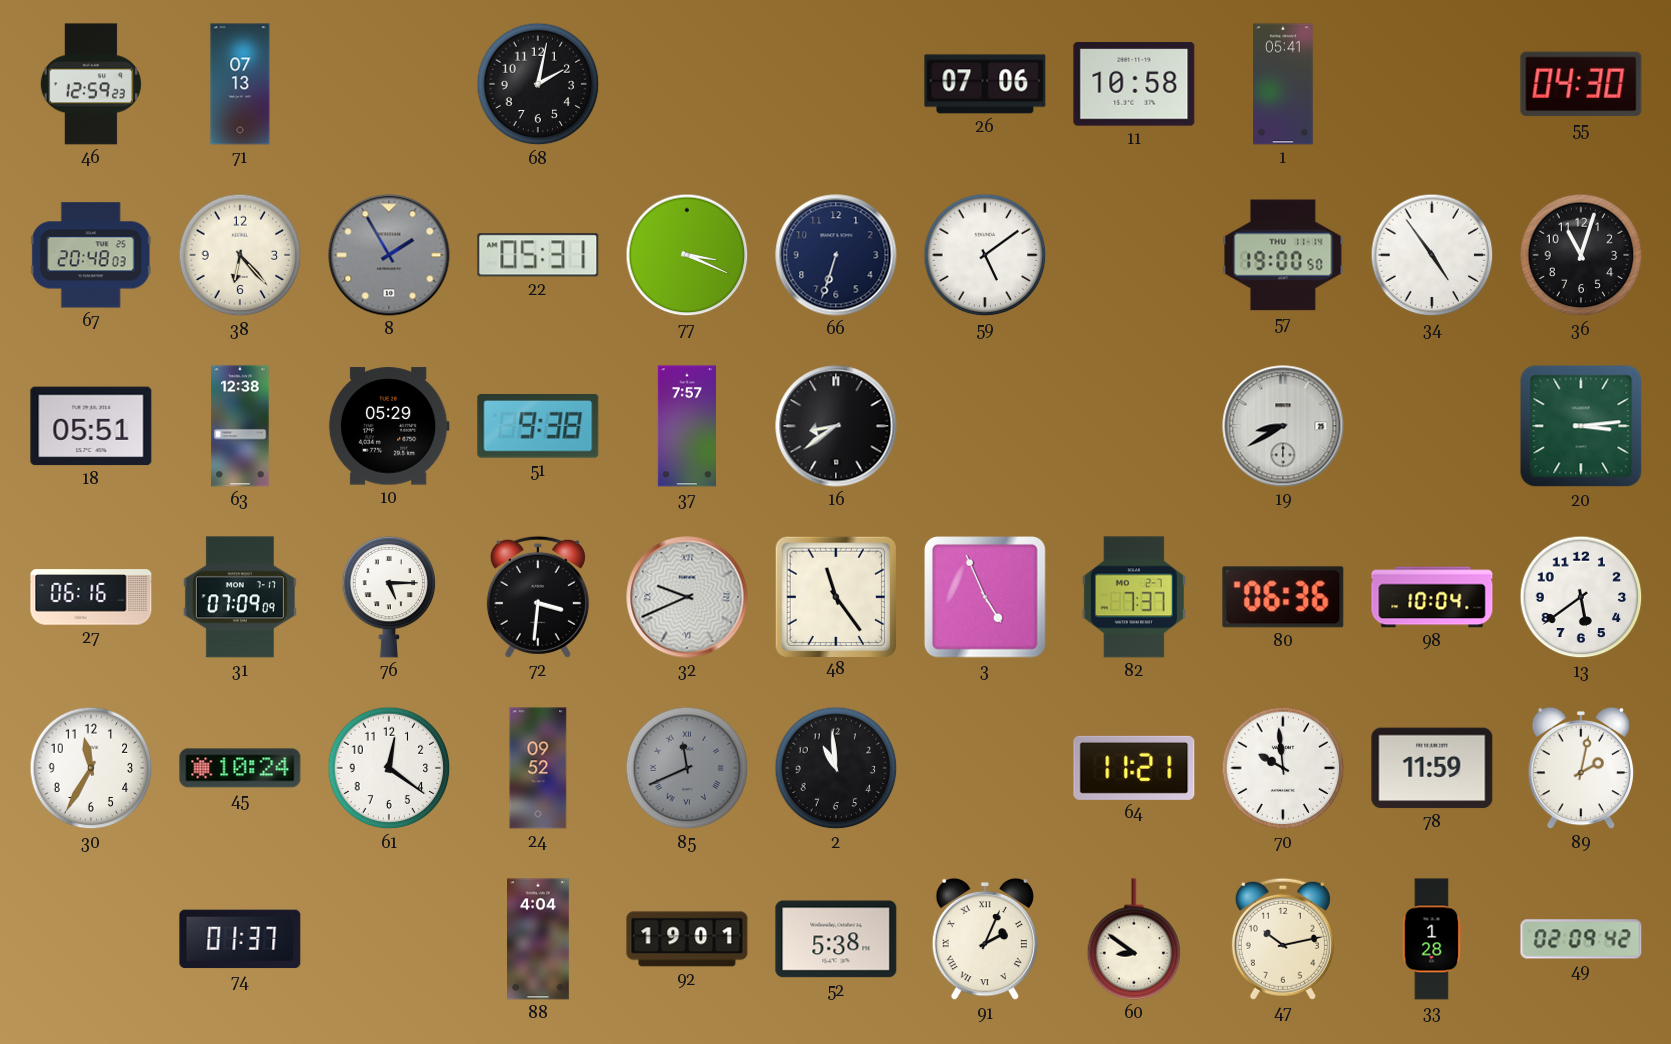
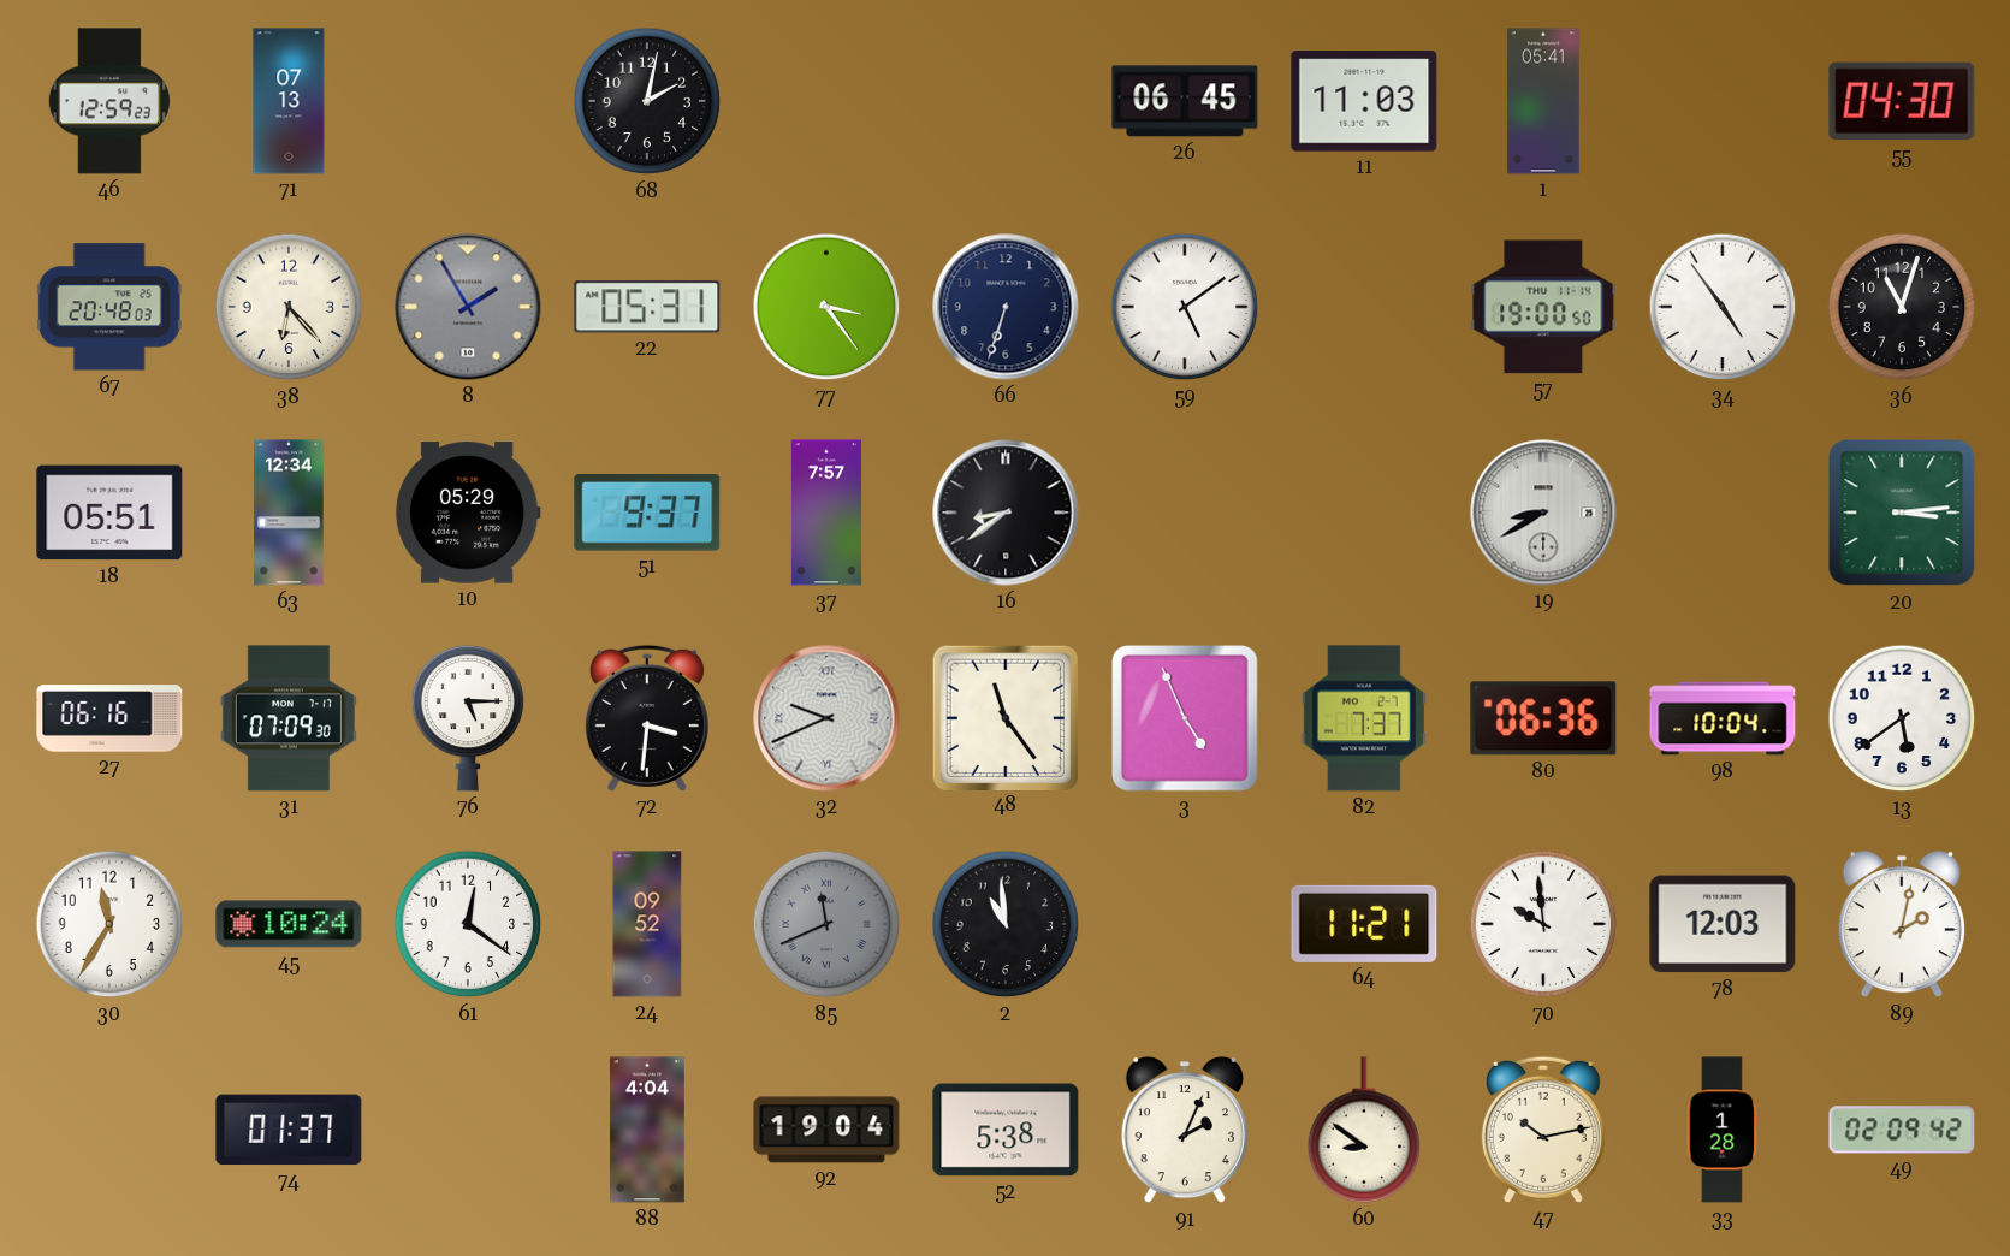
26: 07:06 -> 06:45
11: 10:58 -> 11:03
77: 3:19 -> 3:24
63: 12:38 -> 12:34
51: 9:38 -> 9:37
31: 07:09:09 -> 07:09:30
78: 11:59 -> 12:03
92: 19:01 -> 19:04
91 numerals: Roman -> Arabic
